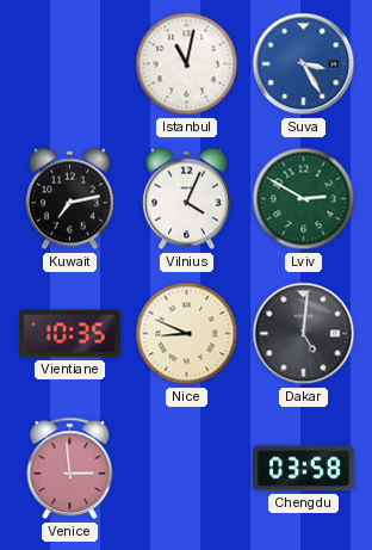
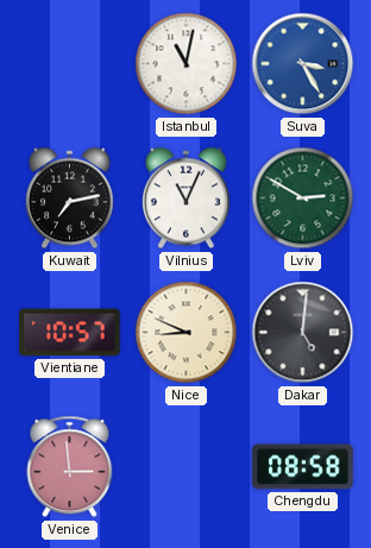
Vilnius: 4:04 -> 11:04
Vientiane: 10:35 -> 10:57
Chengdu: 03:58 -> 08:58
